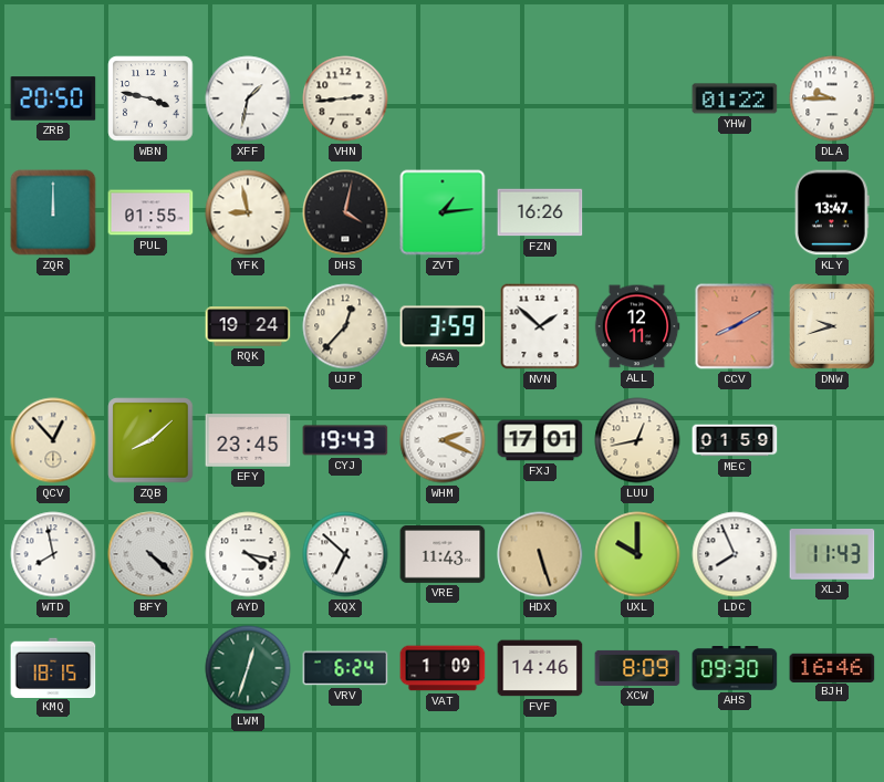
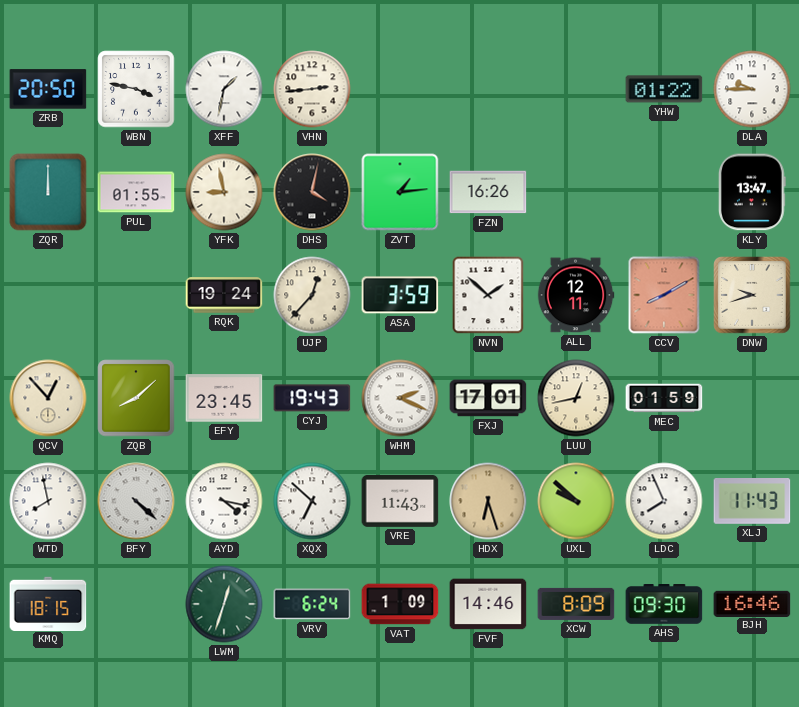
HDX: 5:27 -> 6:27
UXL: 10:00 -> 9:52
